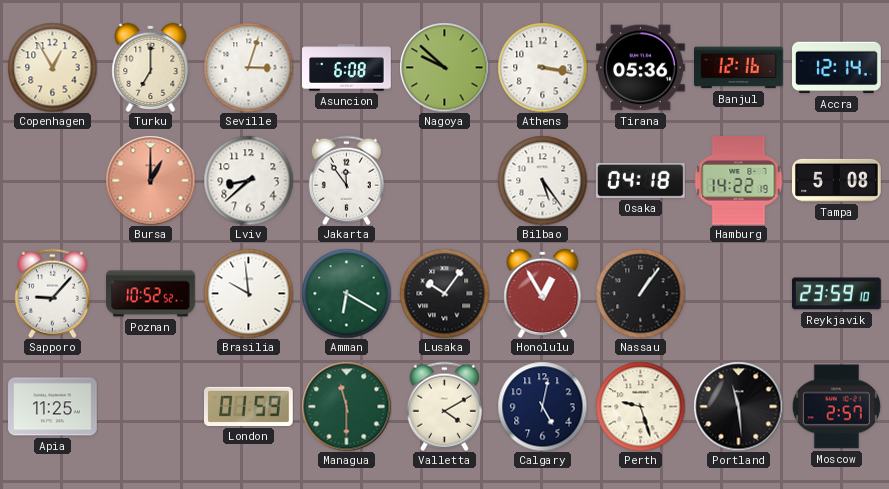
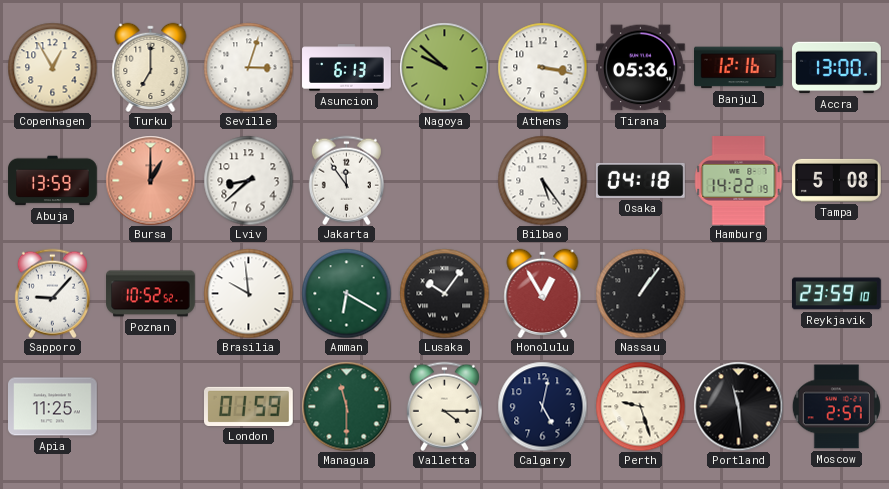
Asuncion: 6:08 -> 6:13
Accra: 12:14 -> 13:00
Abuja: none -> 13:59
Valletta: 4:10 -> 4:15
